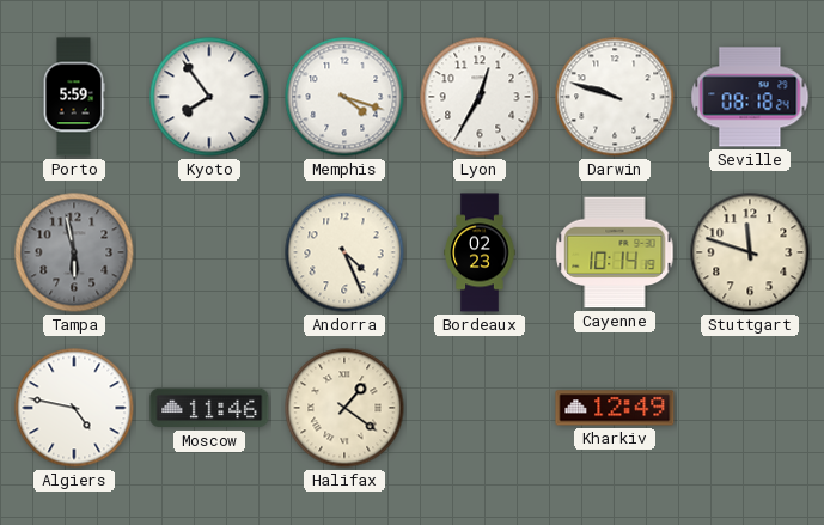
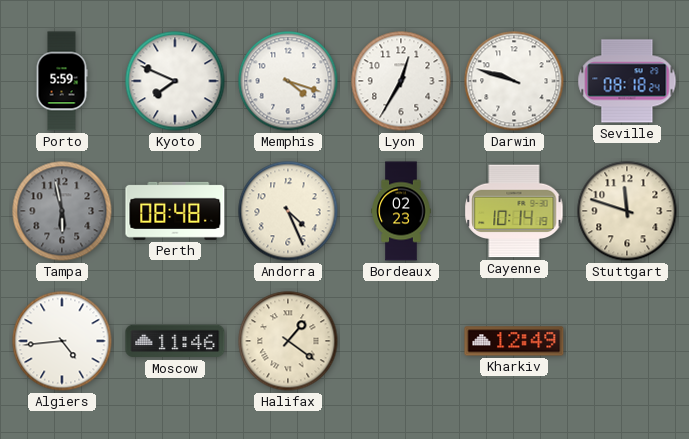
Kyoto: 7:54 -> 7:49
Perth: none -> 08:48
Algiers: 4:47 -> 4:44
